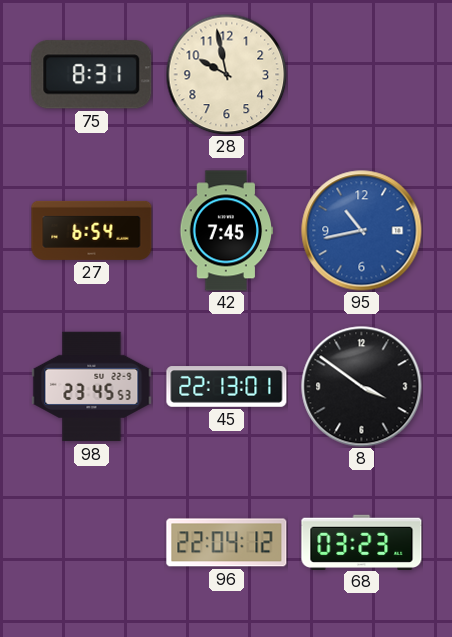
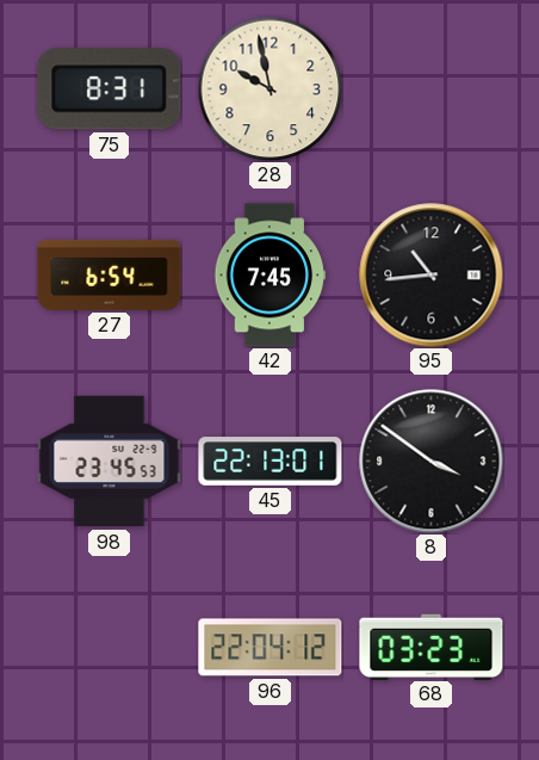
95: 10:43 -> 10:44
95 dial: blue -> black
